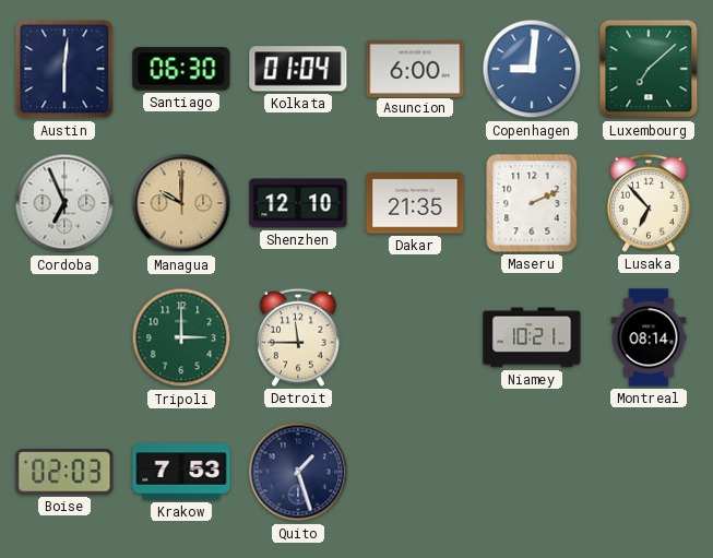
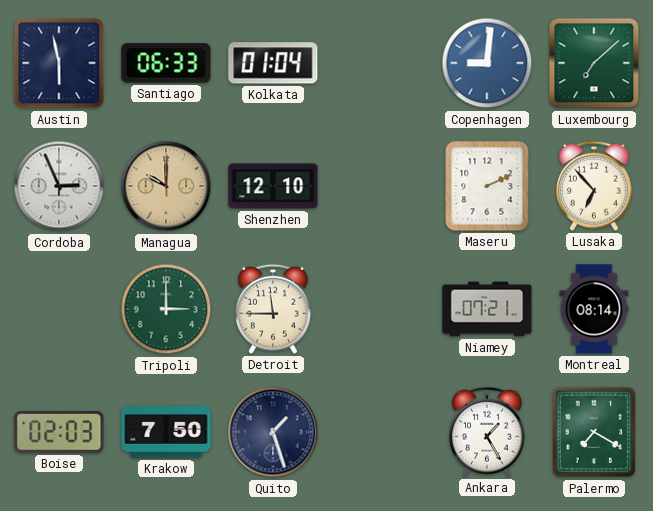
Austin: 6:01 -> 5:58
Santiago: 06:30 -> 06:33
Asuncion: 6:00 -> none
Cordoba: 6:56 -> 2:56
Dakar: 21:35 -> none
Niamey: 10:21 -> 07:21
Krakow: 7:53 -> 7:50
Ankara: none -> 1:25
Palermo: none -> 7:20
